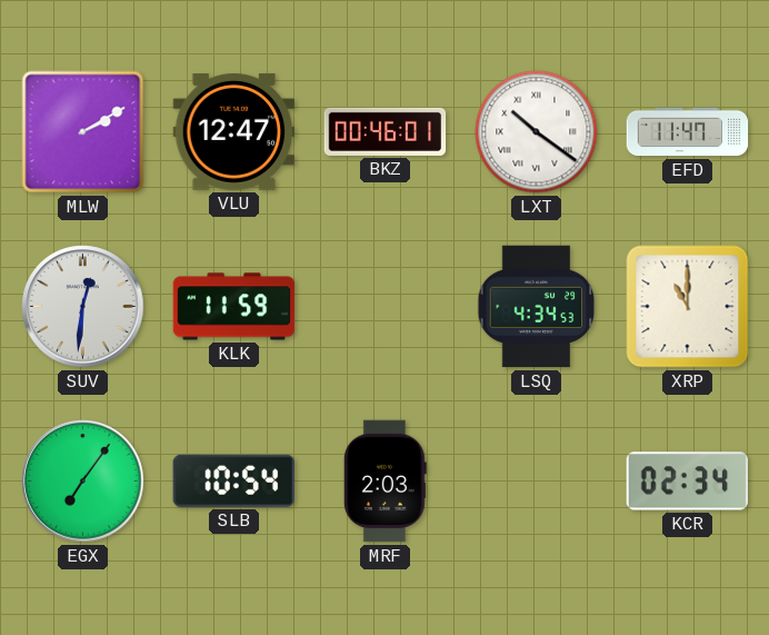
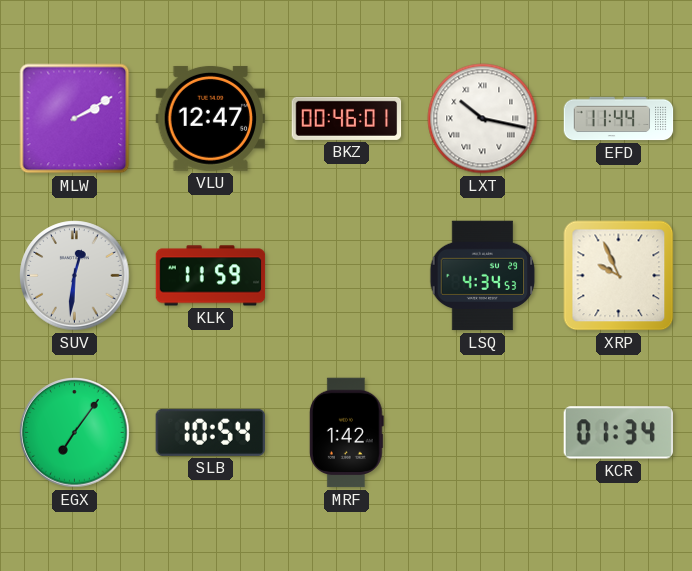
LXT: 10:21 -> 10:17
EFD: 11:47 -> 11:44
XRP: 11:00 -> 9:56
MRF: 2:03 -> 1:42
KCR: 02:34 -> 01:34
